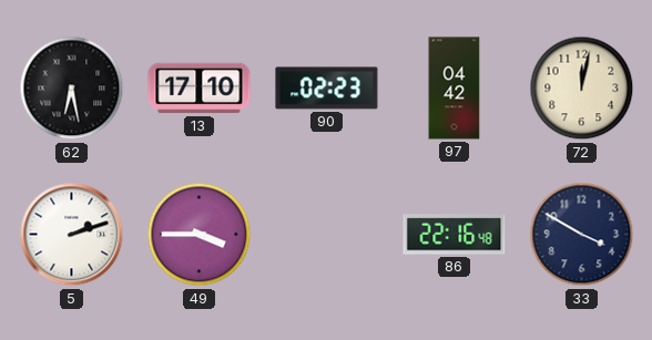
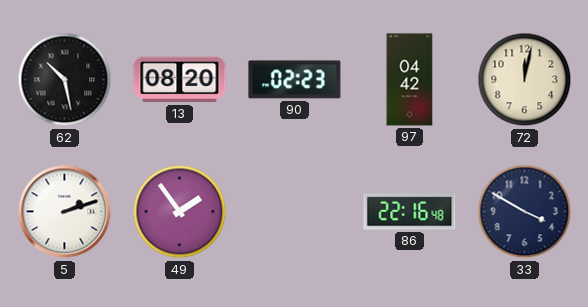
62: 6:28 -> 10:28
13: 17:10 -> 08:20
49: 3:45 -> 1:54
